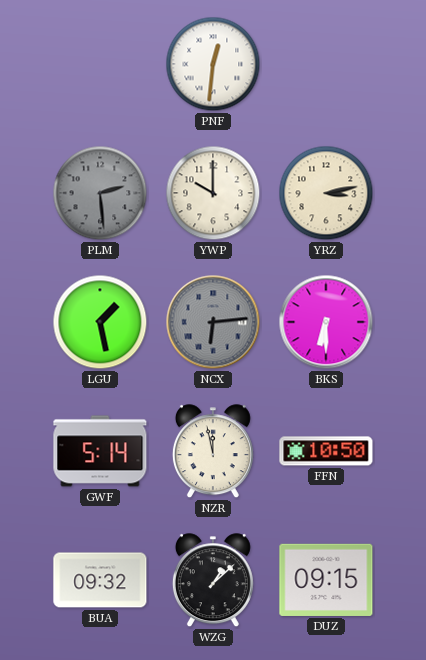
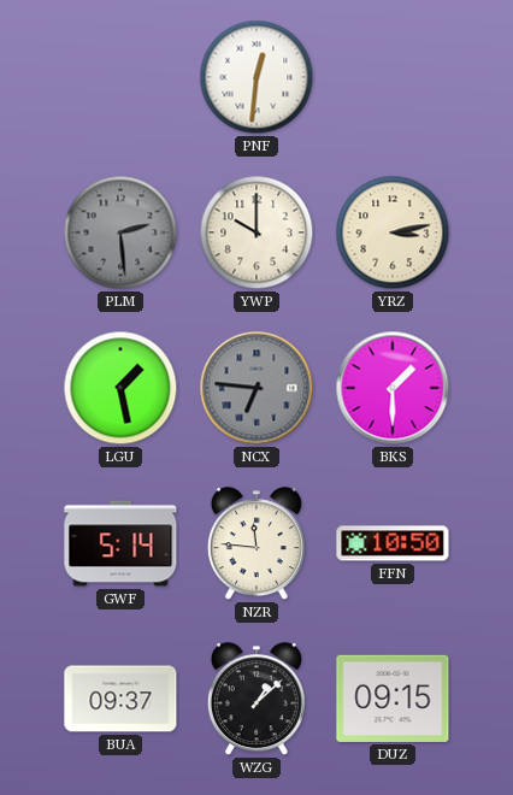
NCX: 6:14 -> 6:46
BKS: 6:30 -> 1:30
NZR: 11:58 -> 11:46
BUA: 09:32 -> 09:37
